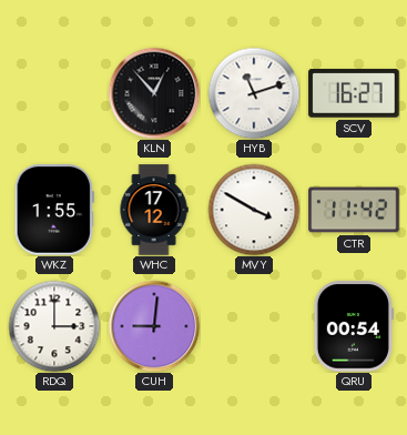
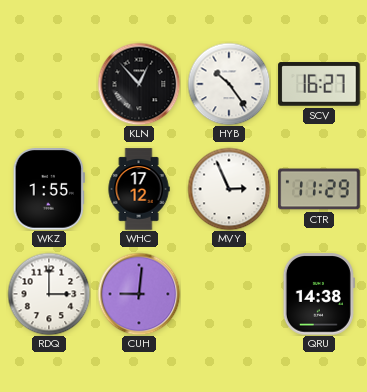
HYB: 11:12 -> 10:24
MVY: 3:50 -> 2:56
CTR: 11:42 -> 11:29
QRU: 00:54 -> 14:38
